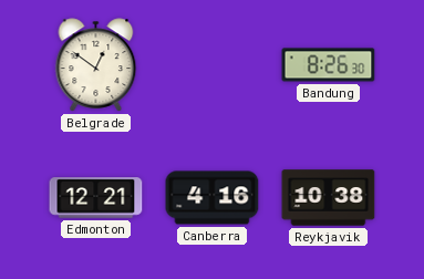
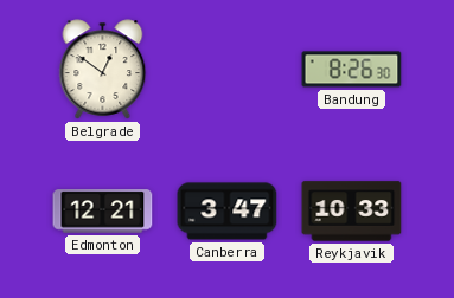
Canberra: 4:16 -> 3:47
Reykjavik: 10:38 -> 10:33
